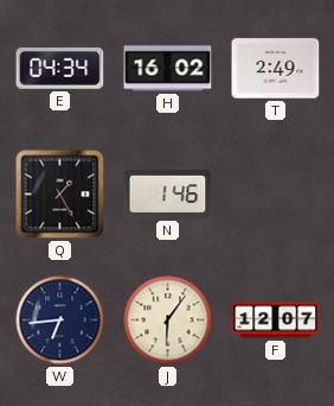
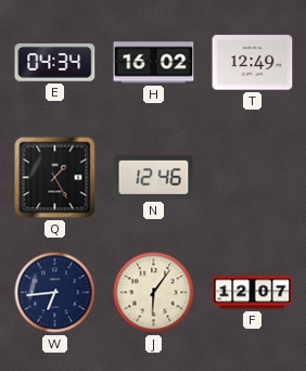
T: 2:49 -> 12:49
N: 1:46 -> 12:46
